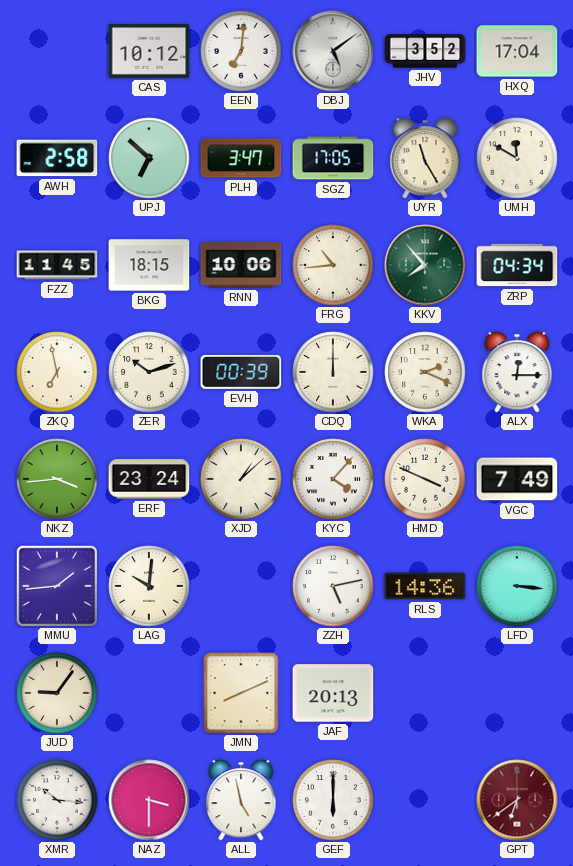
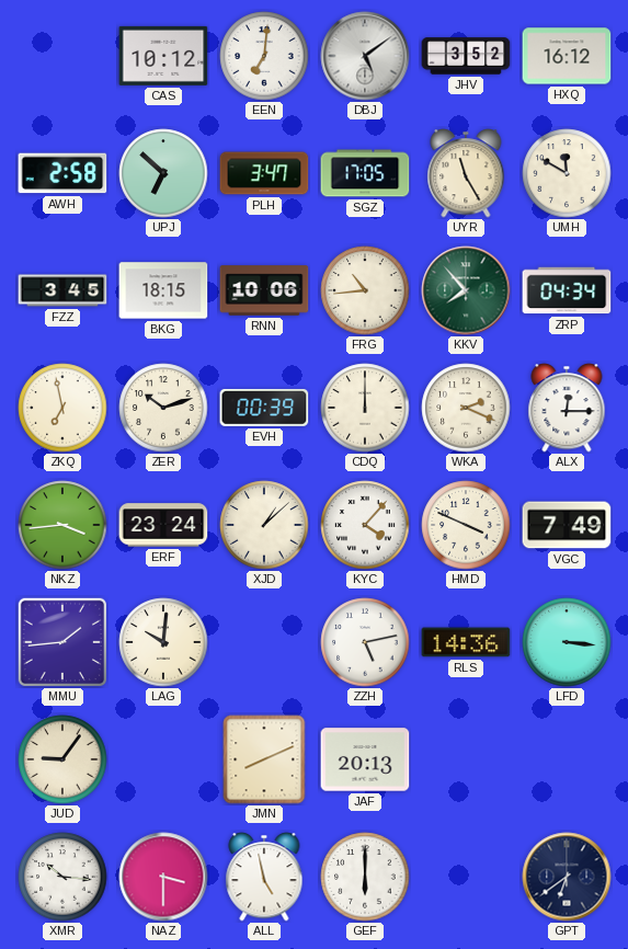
HXQ: 17:04 -> 16:12
FZZ: 11:45 -> 3:45
GPT dial: burgundy -> navy
